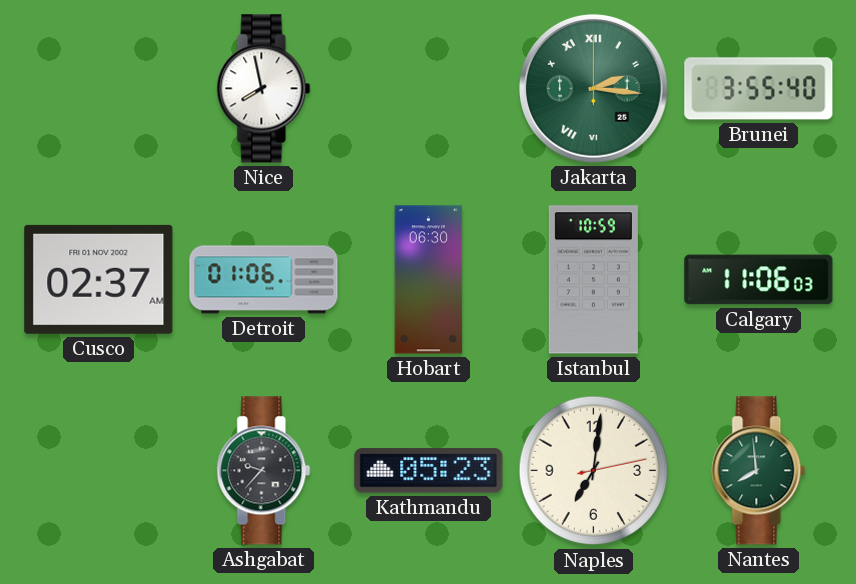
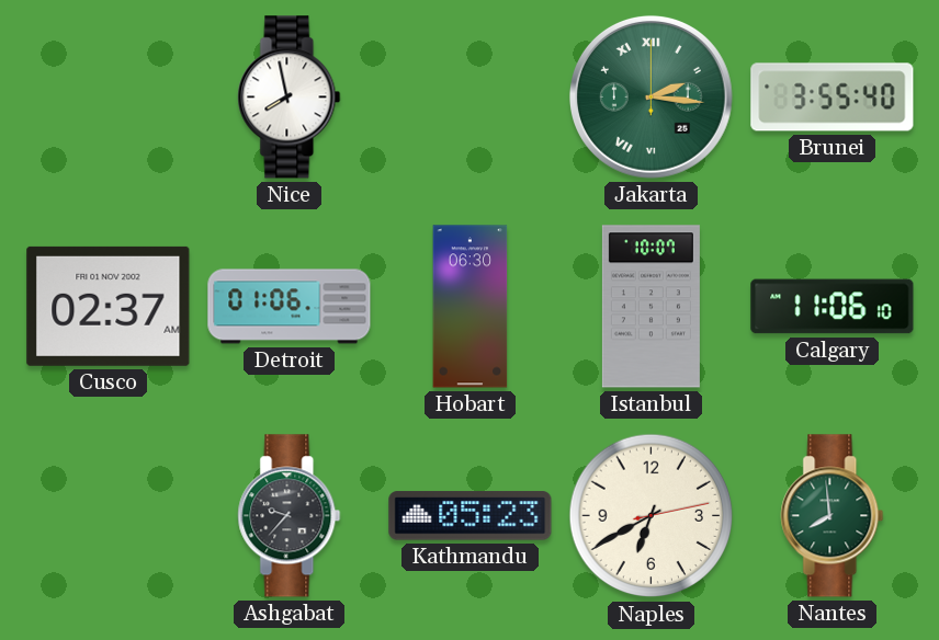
Istanbul: 10:59 -> 10:07
Calgary: 11:06:03 -> 11:06:10
Naples: 7:01 -> 6:40
